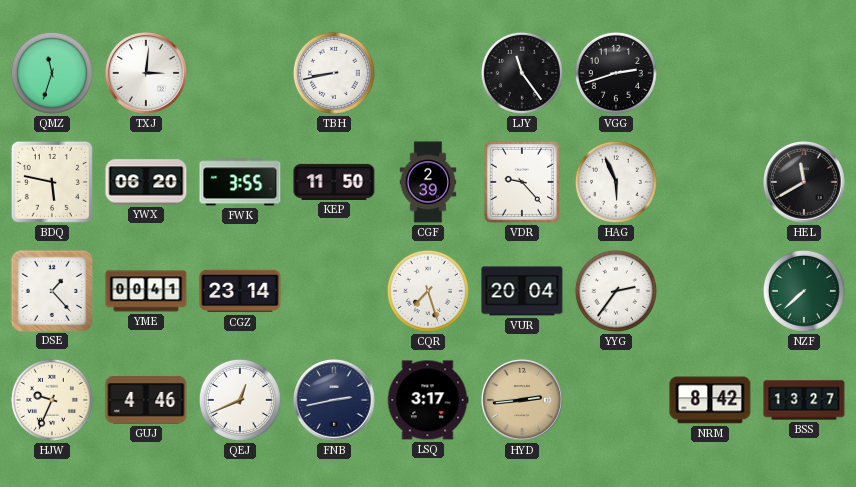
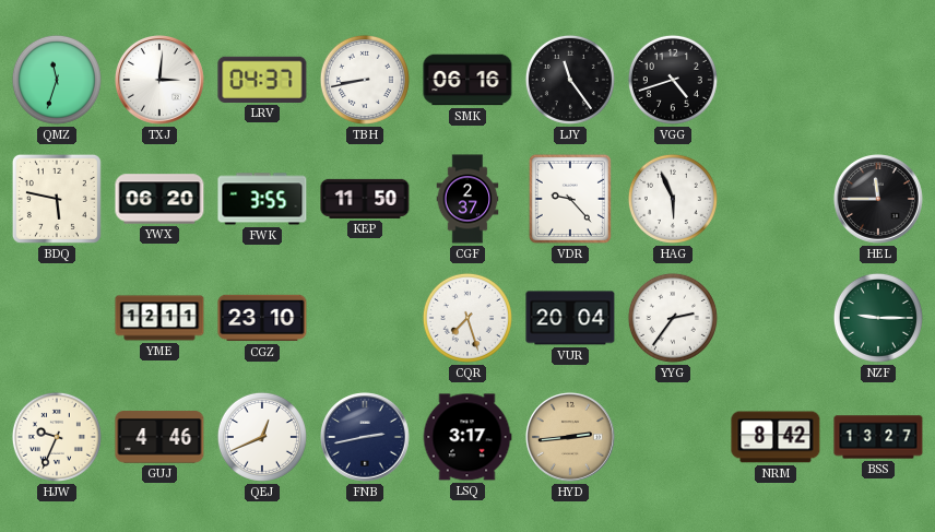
LRV: none -> 04:37
SMK: none -> 06:16
VGG: 2:42 -> 4:42
CGF: 2:39 -> 2:37
HEL: 11:40 -> 11:45
DSE: 1:23 -> none
YME: 00:41 -> 12:11
CGZ: 23:14 -> 23:10
NZF: 7:38 -> 9:15
